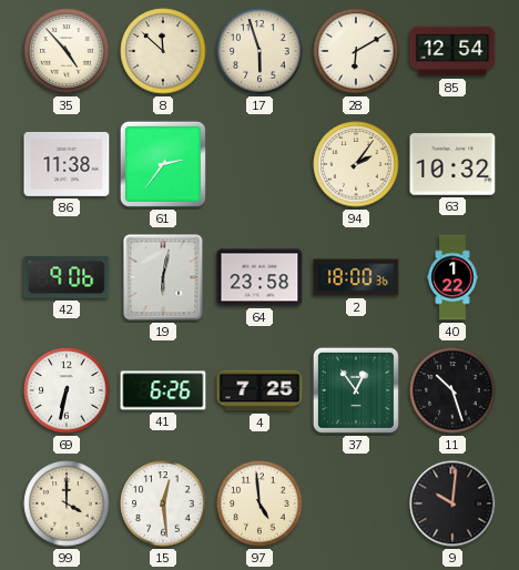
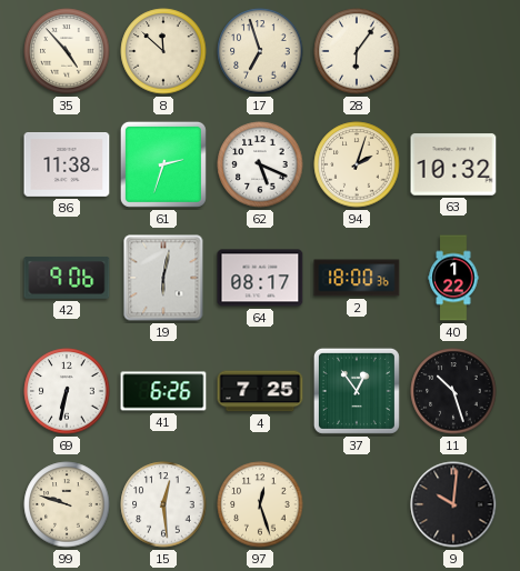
17: 5:57 -> 6:57
28: 6:10 -> 6:06
85: 12:54 -> none
61: 2:36 -> 2:33
62: none -> 5:19
94: 2:06 -> 2:03
64: 23:58 -> 08:17
99: 4:00 -> 9:48
97: 4:59 -> 12:27
